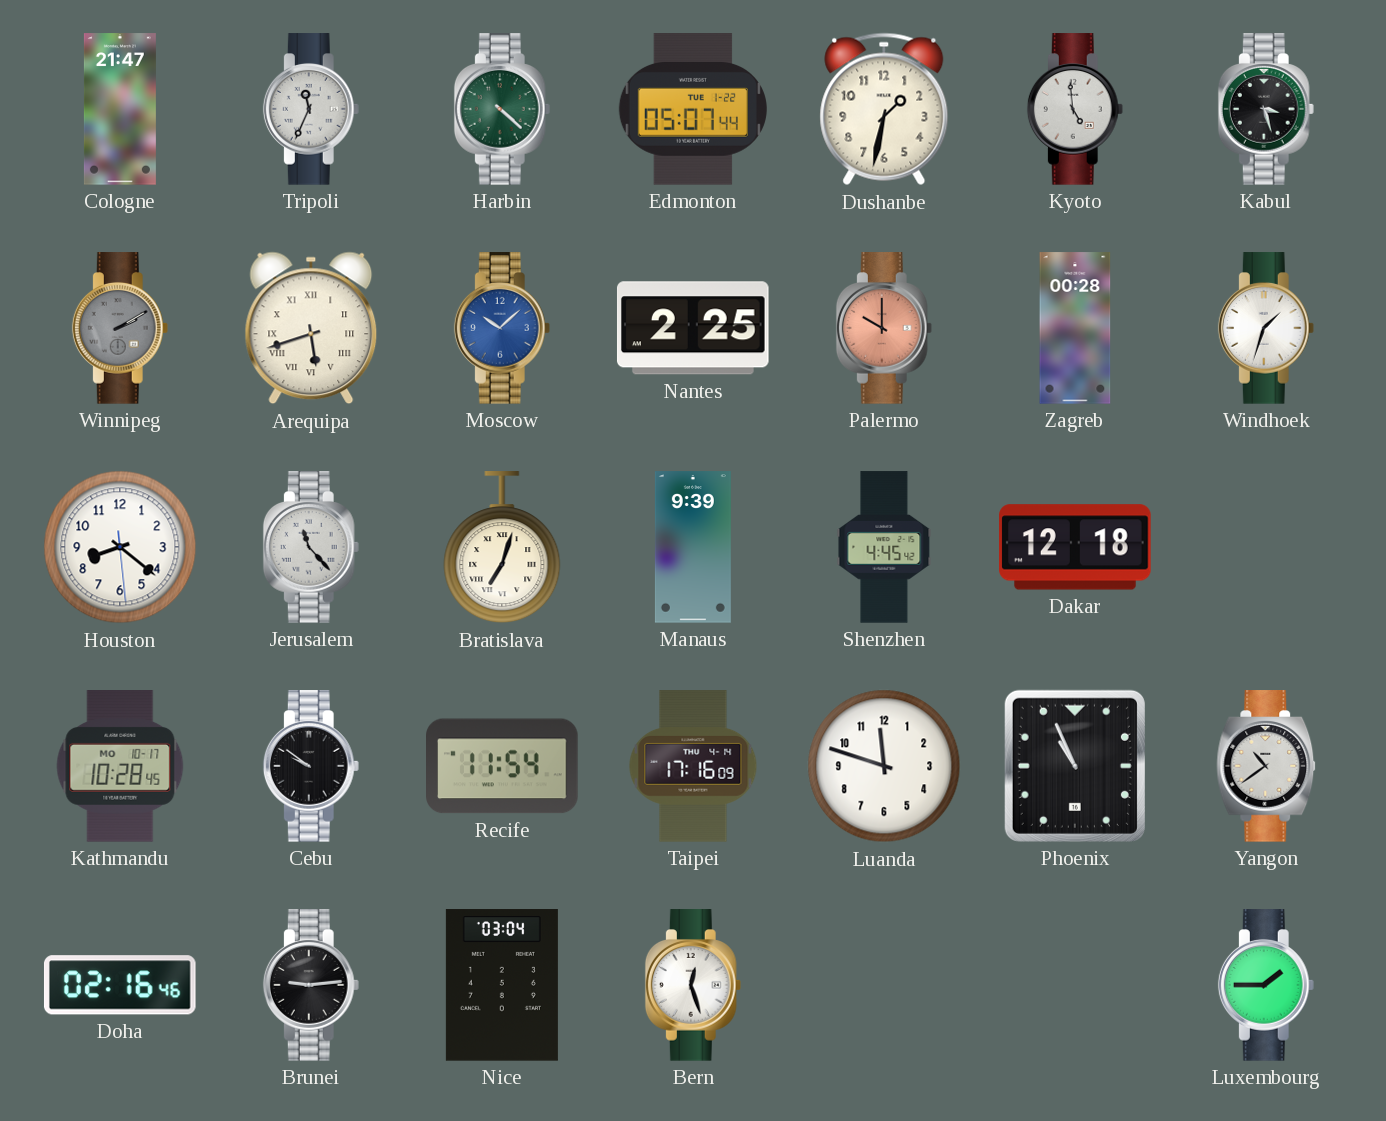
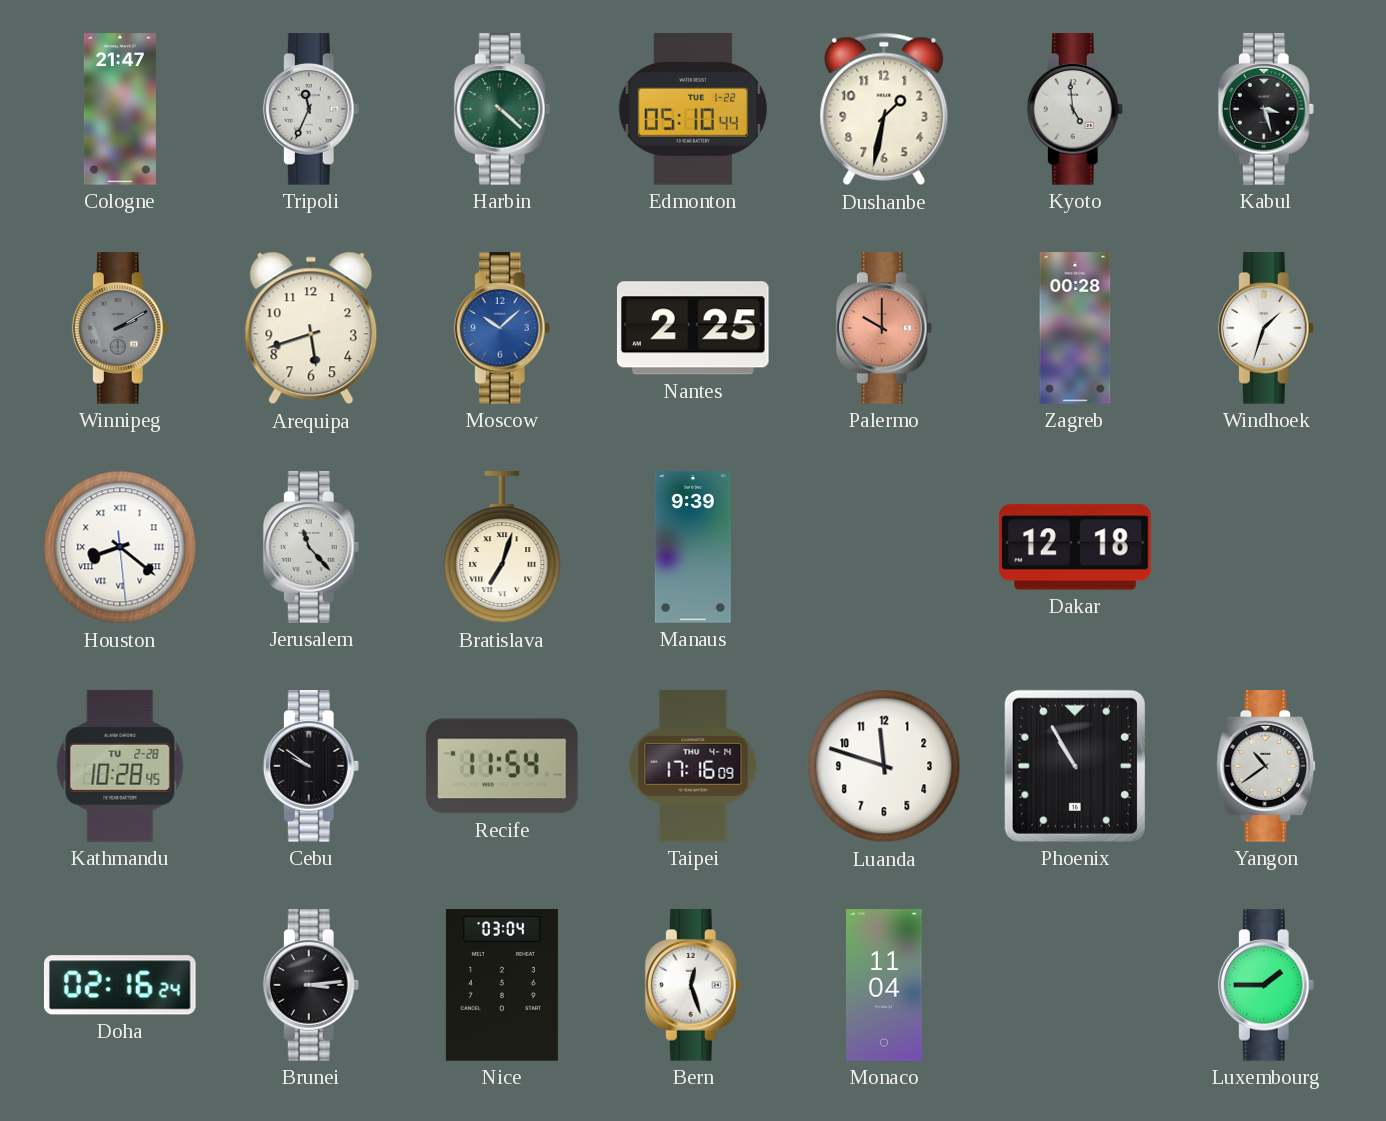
Edmonton: 05:07 -> 05:10
Arequipa numerals: Roman -> Arabic
Houston numerals: Arabic -> Roman
Shenzhen: 4:45 -> none
Kathmandu date: MO 10-17 -> TU 2-28
Phoenix: 10:56 -> 10:55
Doha: 02:16:46 -> 02:16:24
Brunei: 9:14 -> 3:14
Monaco: none -> 11:04
